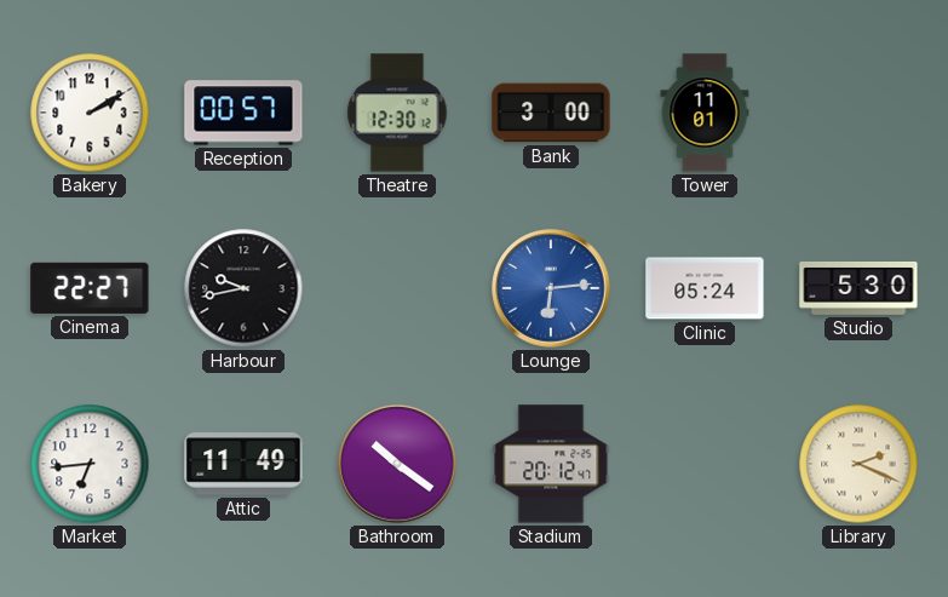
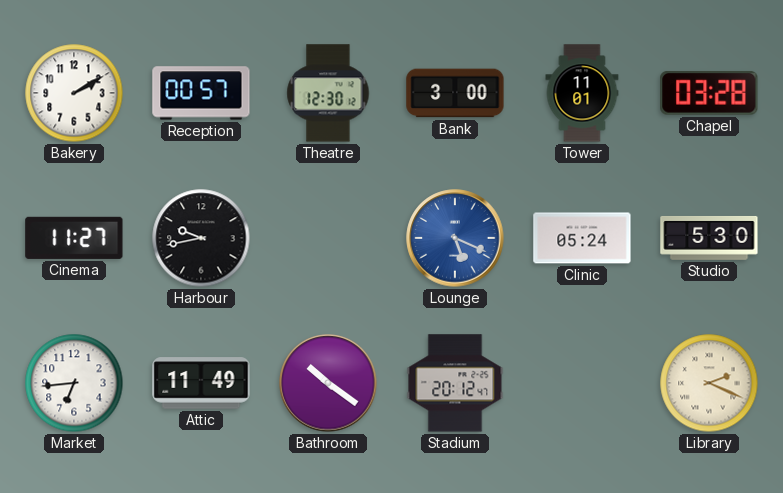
Chapel: none -> 03:28
Cinema: 22:27 -> 11:27
Lounge: 6:14 -> 5:19
